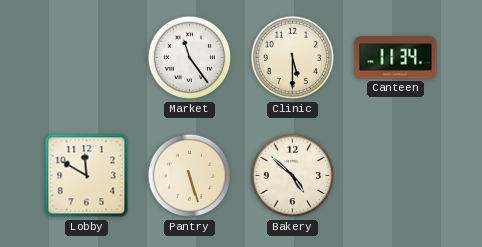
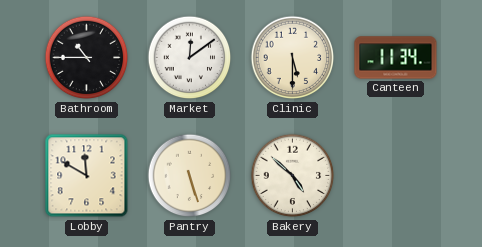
Bathroom: none -> 10:45
Market: 11:24 -> 12:09
